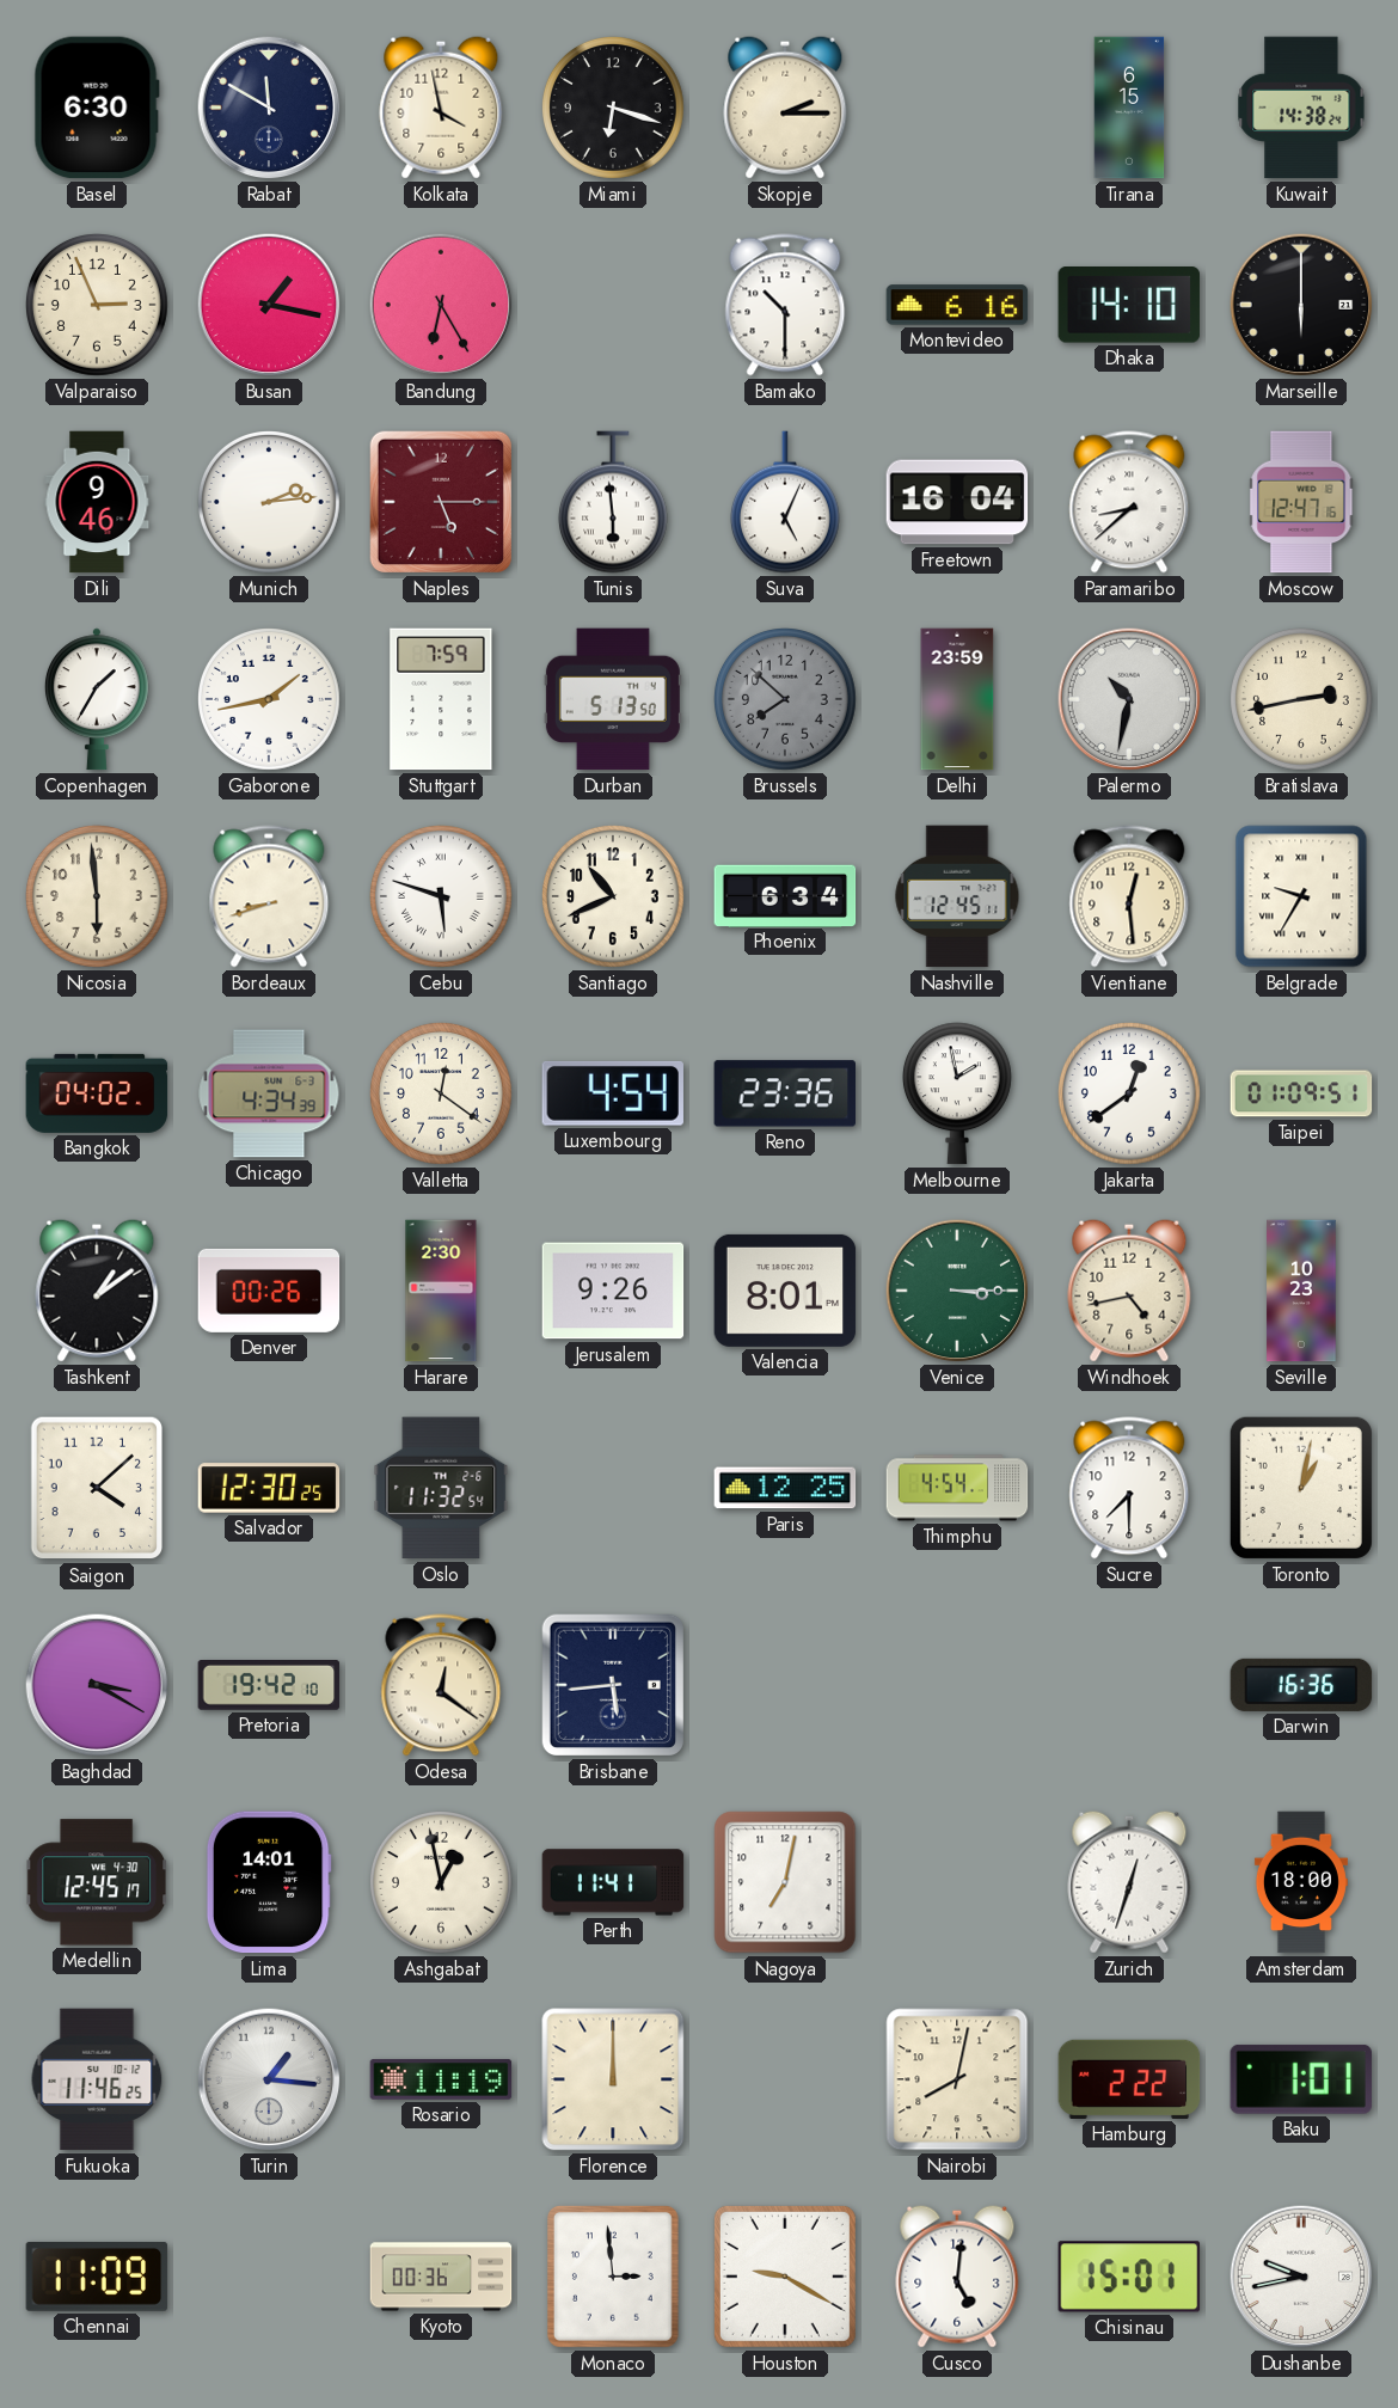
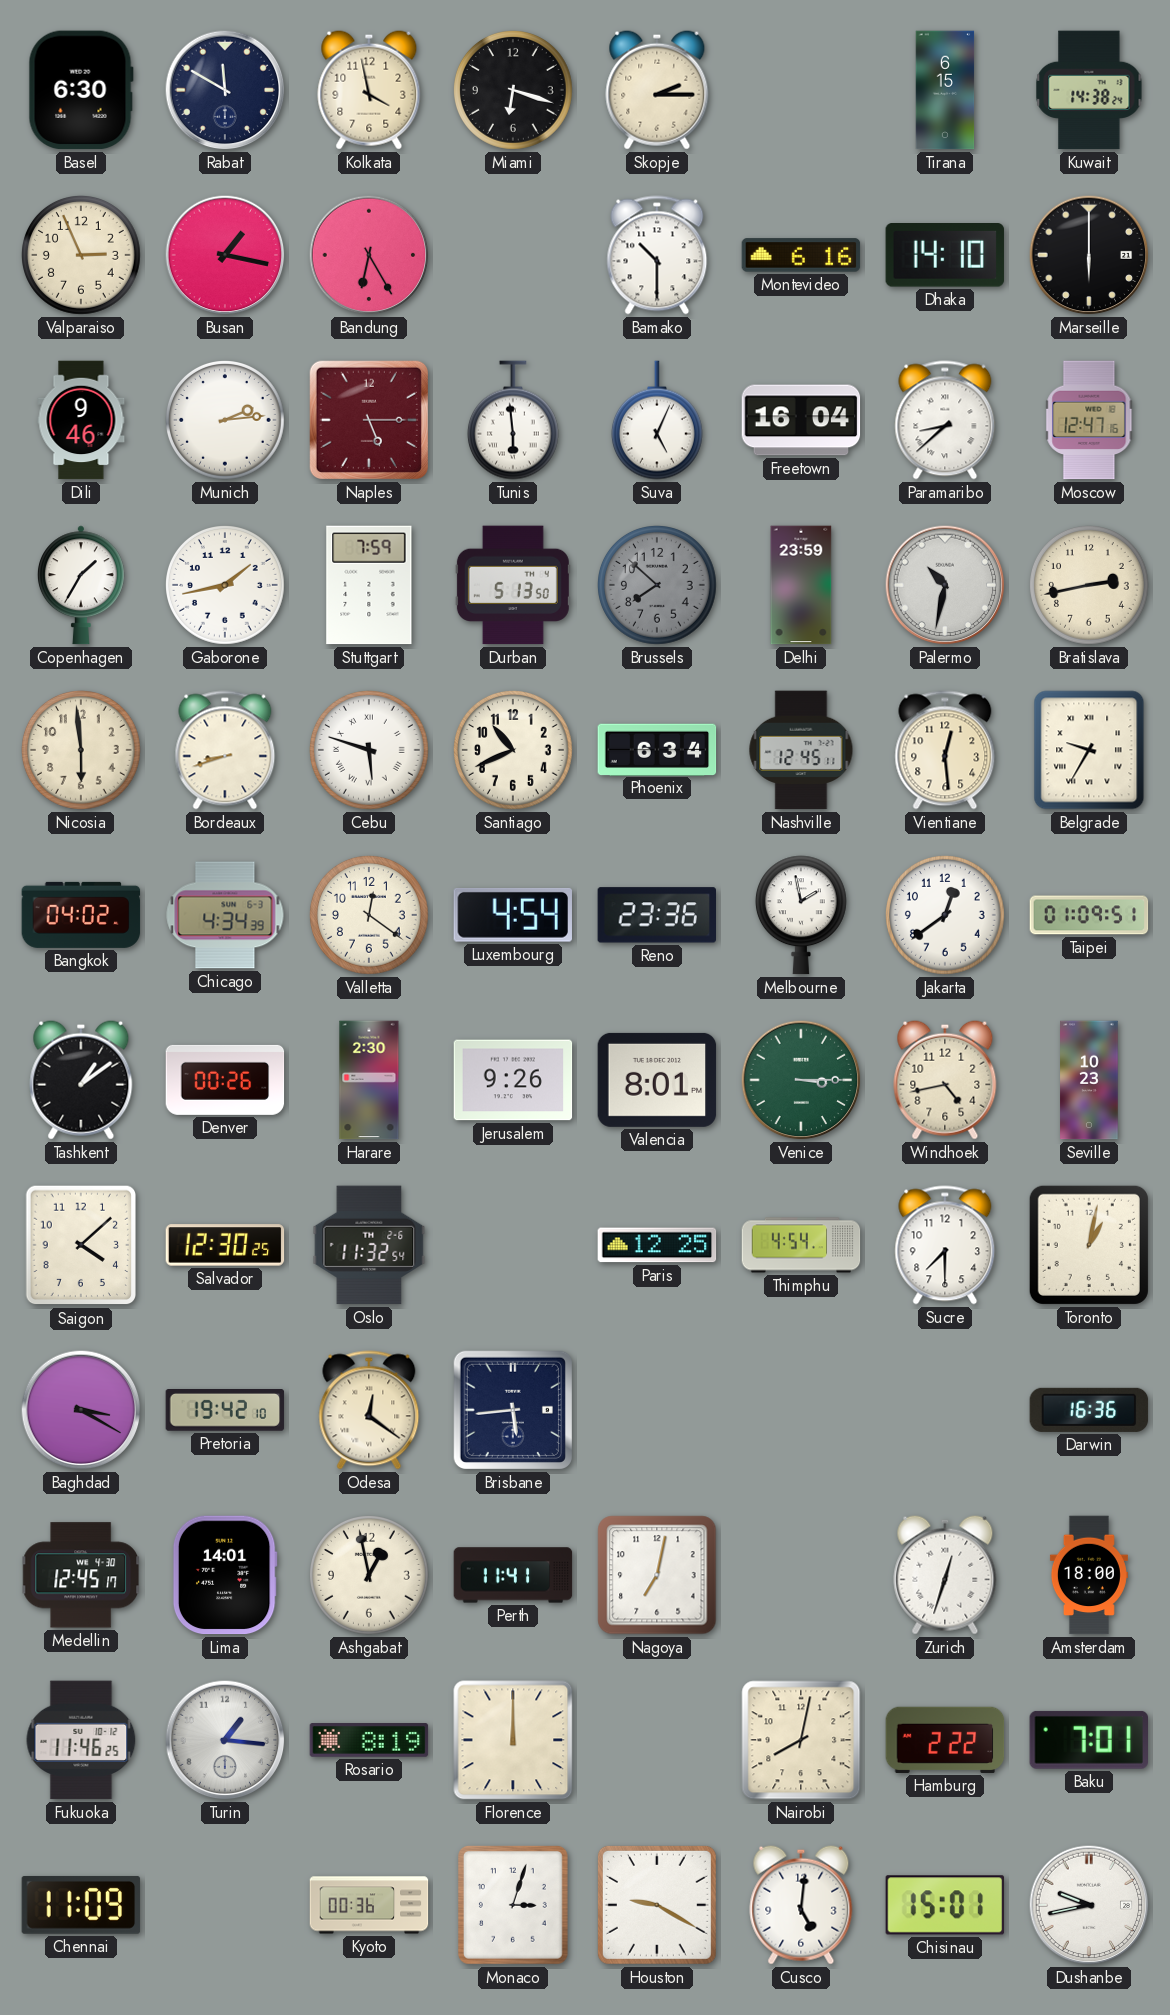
Rosario: 11:19 -> 8:19
Baku: 1:01 -> 7:01
Monaco: 2:59 -> 3:03
